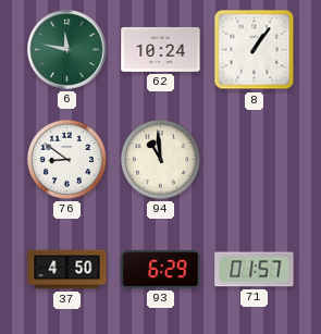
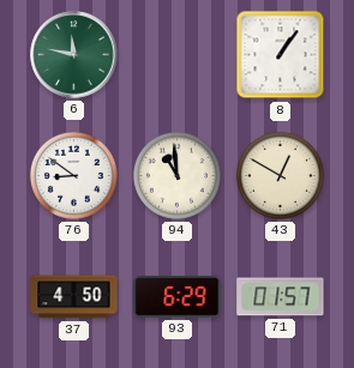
62: 10:24 -> none
43: none -> 12:50
